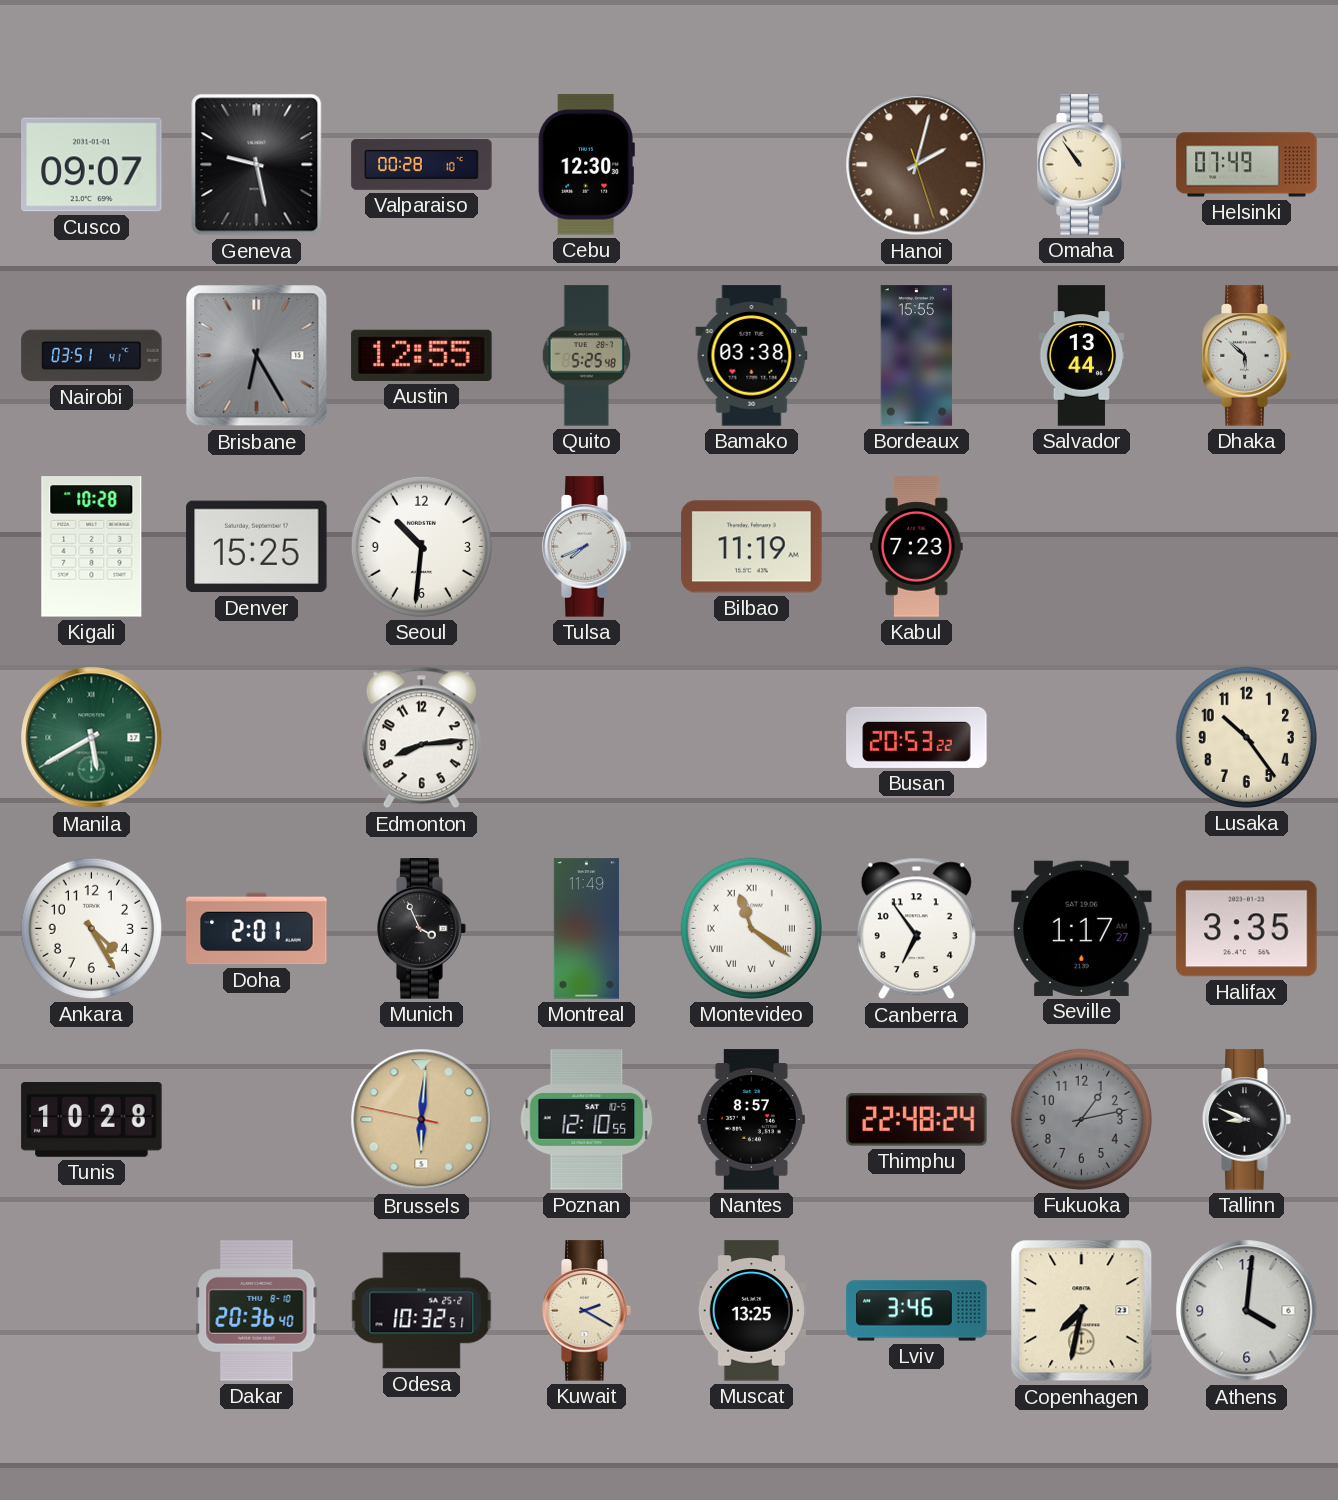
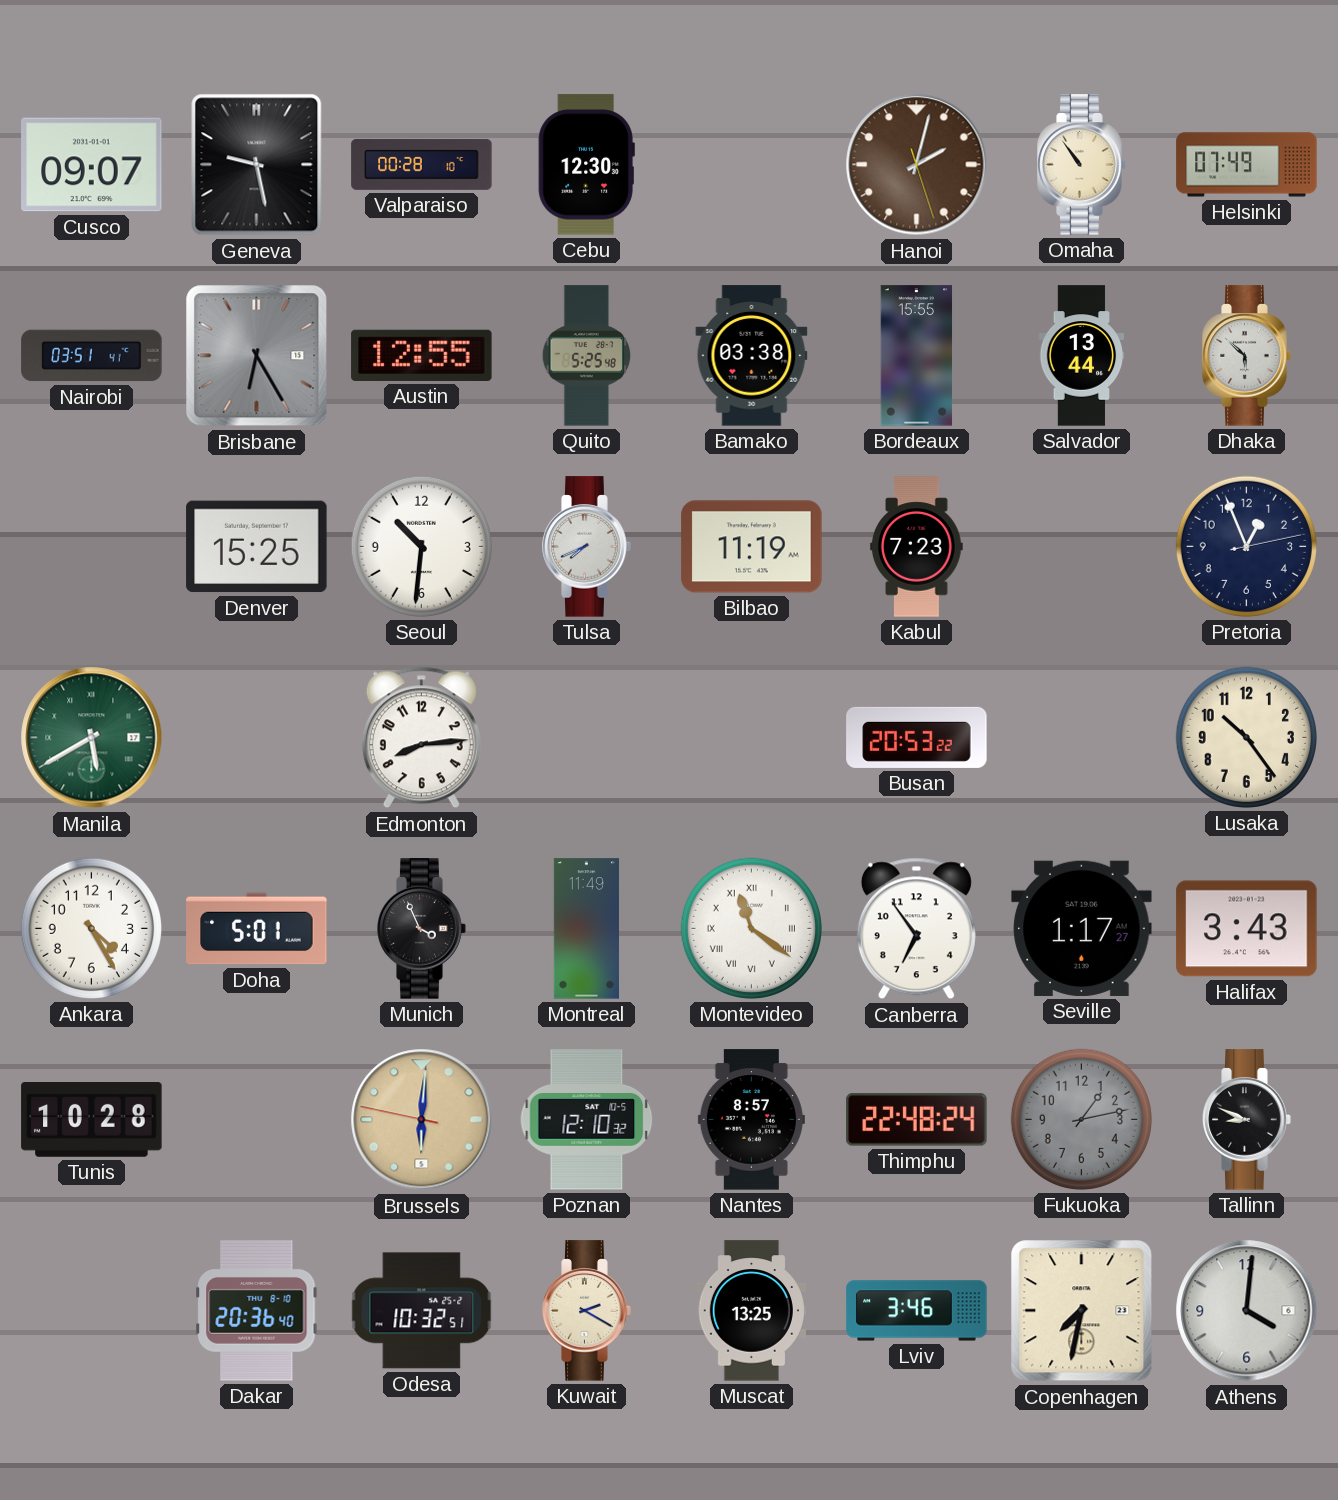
Kigali: 10:28 -> none
Pretoria: none -> 12:56
Doha: 2:01 -> 5:01
Halifax: 3:35 -> 3:43
Poznan: 12:10:55 -> 12:10:32
